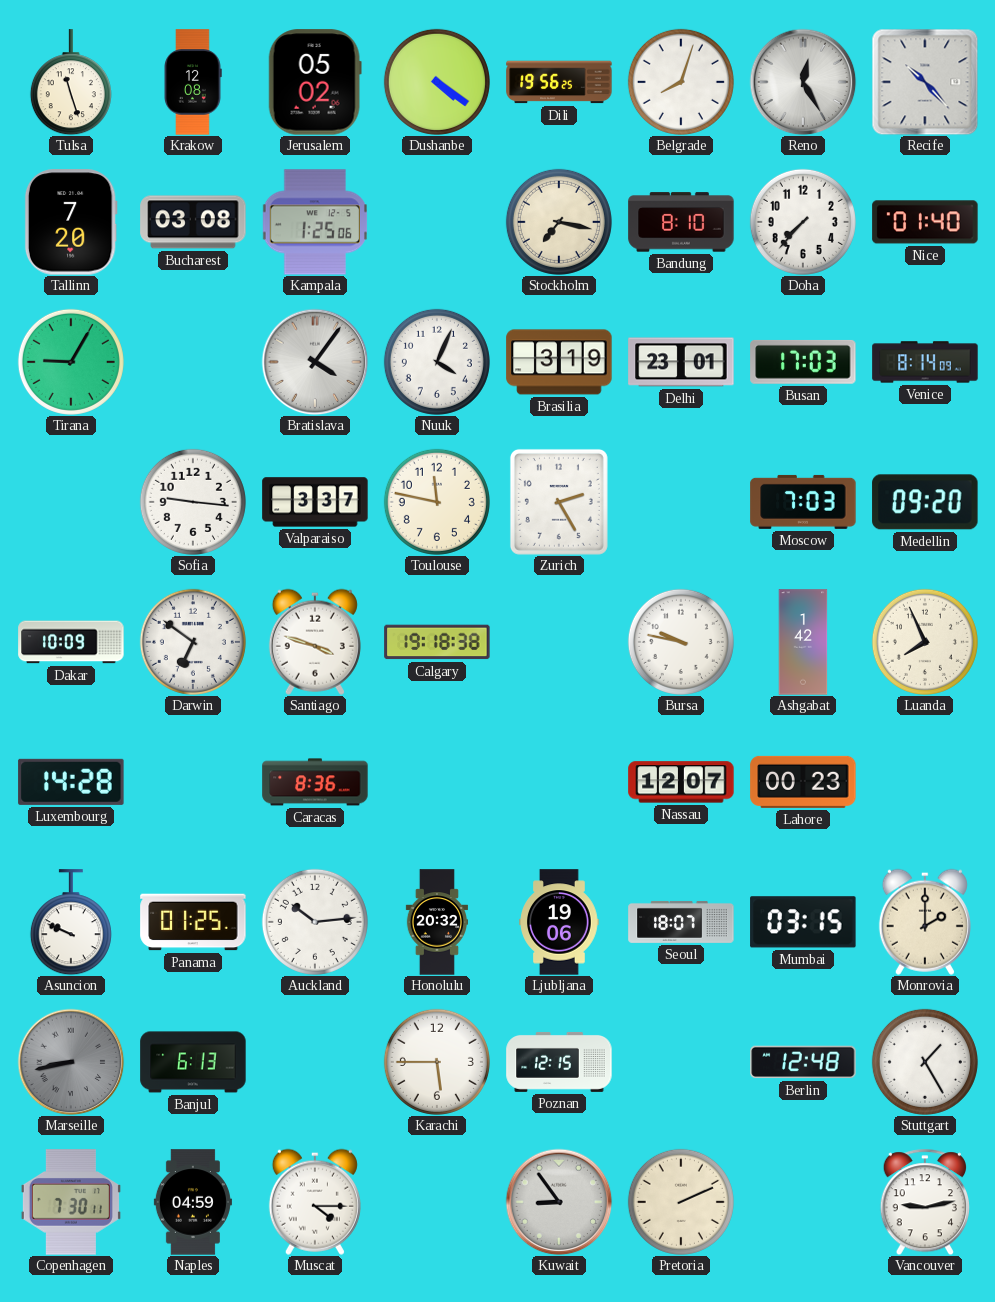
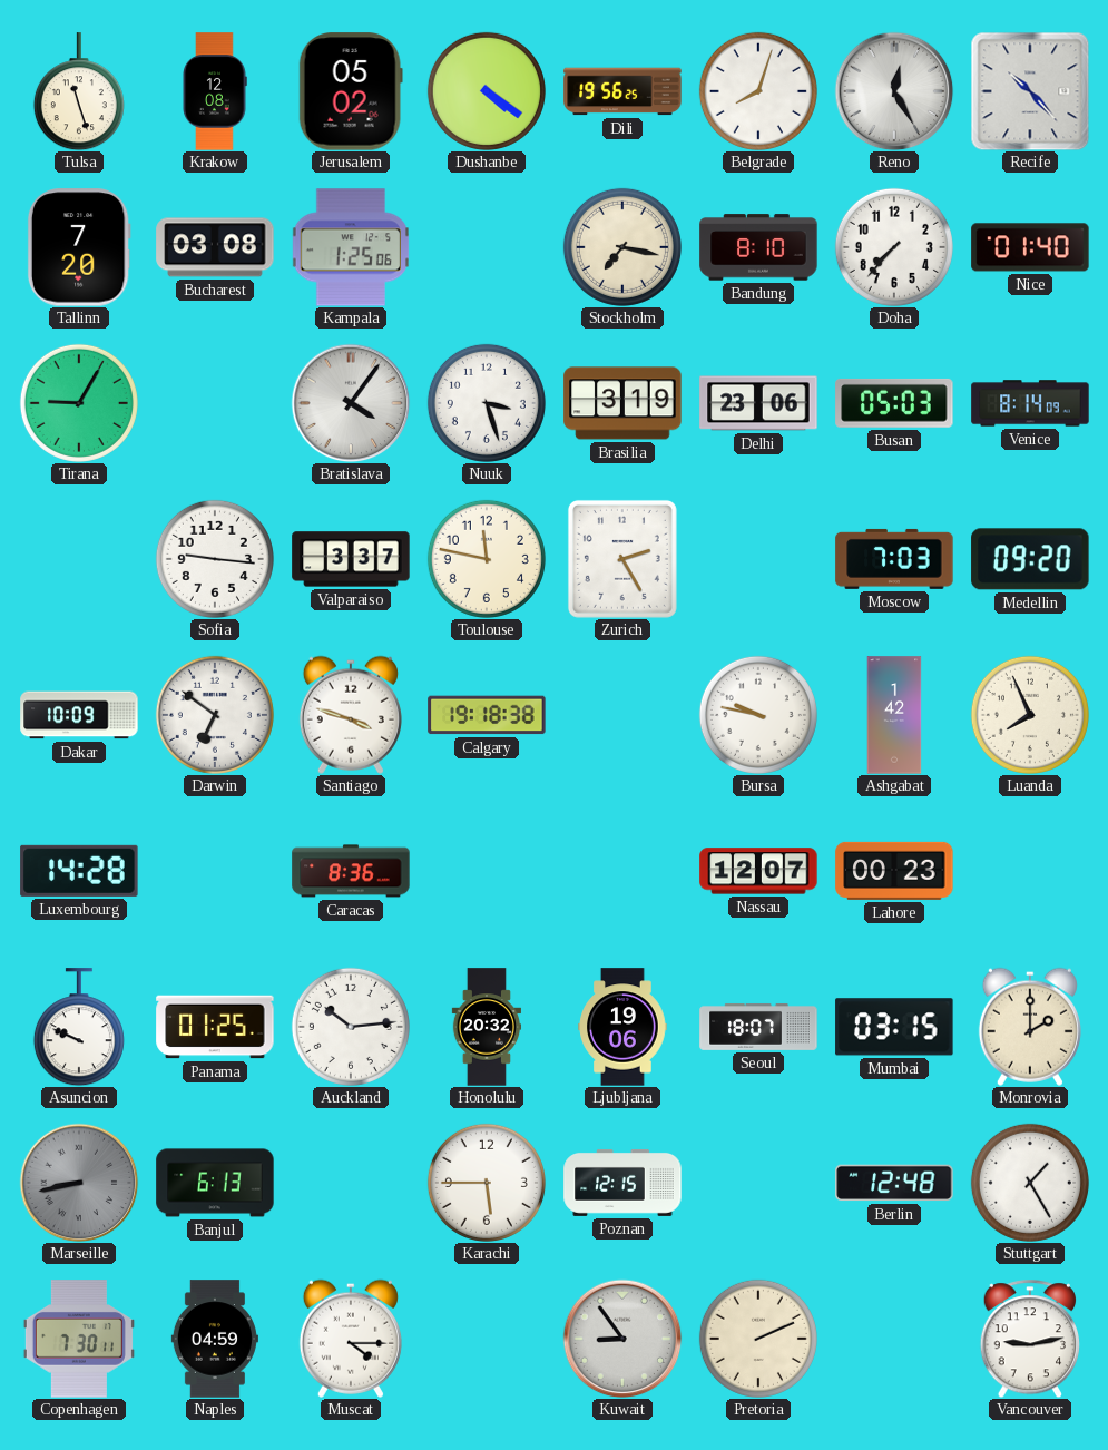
Nuuk: 4:04 -> 3:27
Delhi: 23:01 -> 23:06
Busan: 17:03 -> 05:03
